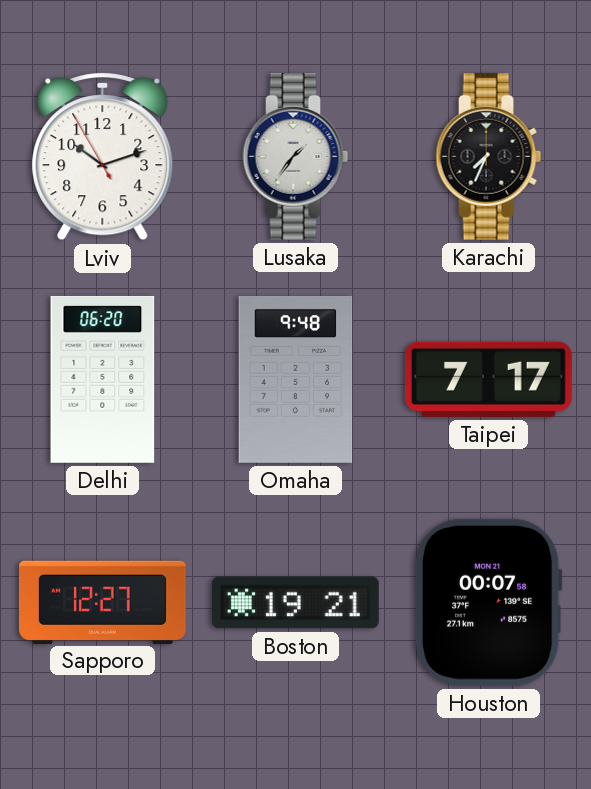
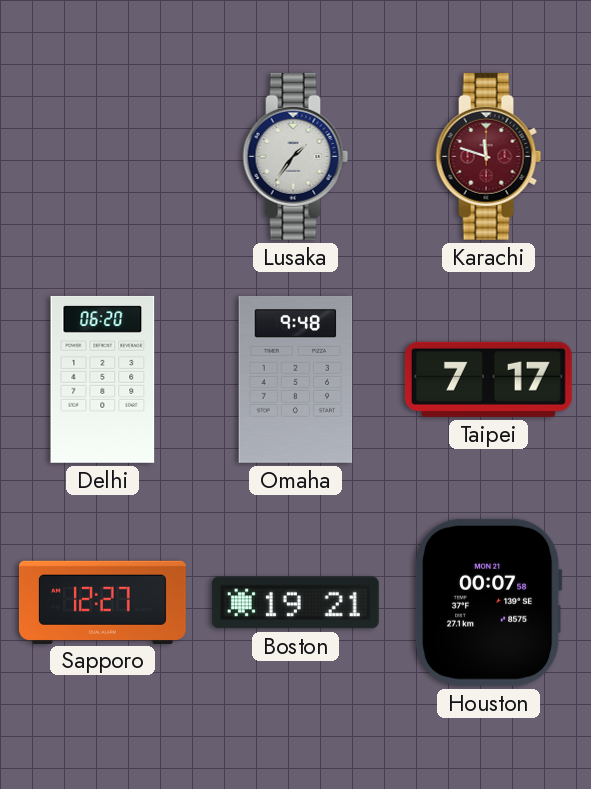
Lviv: 10:11 -> none
Karachi: 7:34 -> 11:48
Karachi dial: black -> burgundy
